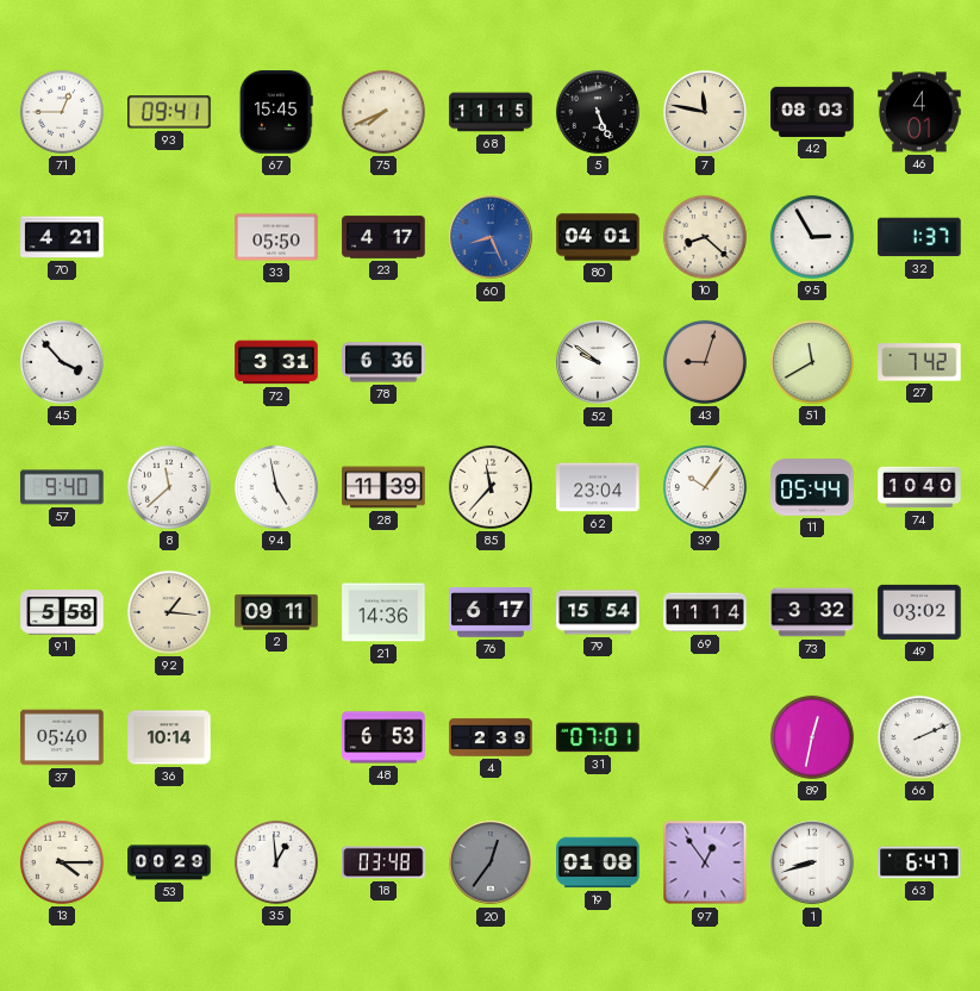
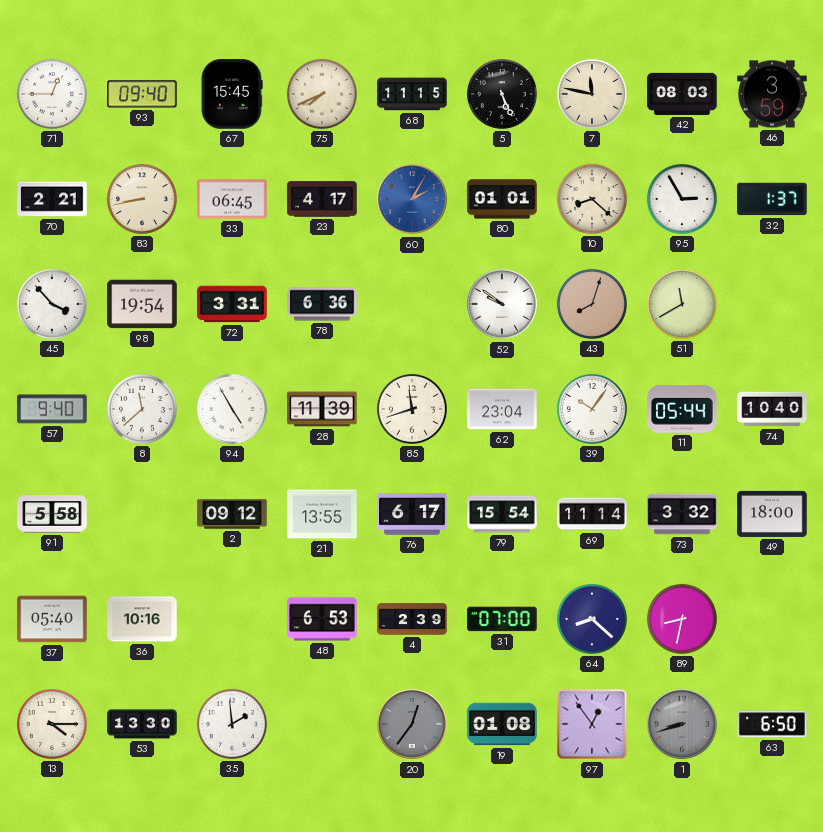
93: 09:41 -> 09:40
46: 4:01 -> 3:59
70: 4:21 -> 2:21
83: none -> 8:43
33: 05:50 -> 06:45
60: 8:26 -> 2:05
80: 04:01 -> 01:01
98: none -> 19:54
43: 9:03 -> 8:03
27: 7:42 -> none
94: 4:58 -> 4:55
85: 11:37 -> 11:42
92: 1:16 -> none
2: 09:11 -> 09:12
21: 14:36 -> 13:55
49: 03:02 -> 18:00
36: 10:14 -> 10:16
31: 07:01 -> 07:00
64: none -> 8:22
89: 12:32 -> 8:32
66: 2:11 -> none
53: 00:29 -> 13:30
35: 12:59 -> 1:59
18: 03:48 -> none
1 dial: white -> grey
63: 6:47 -> 6:50
